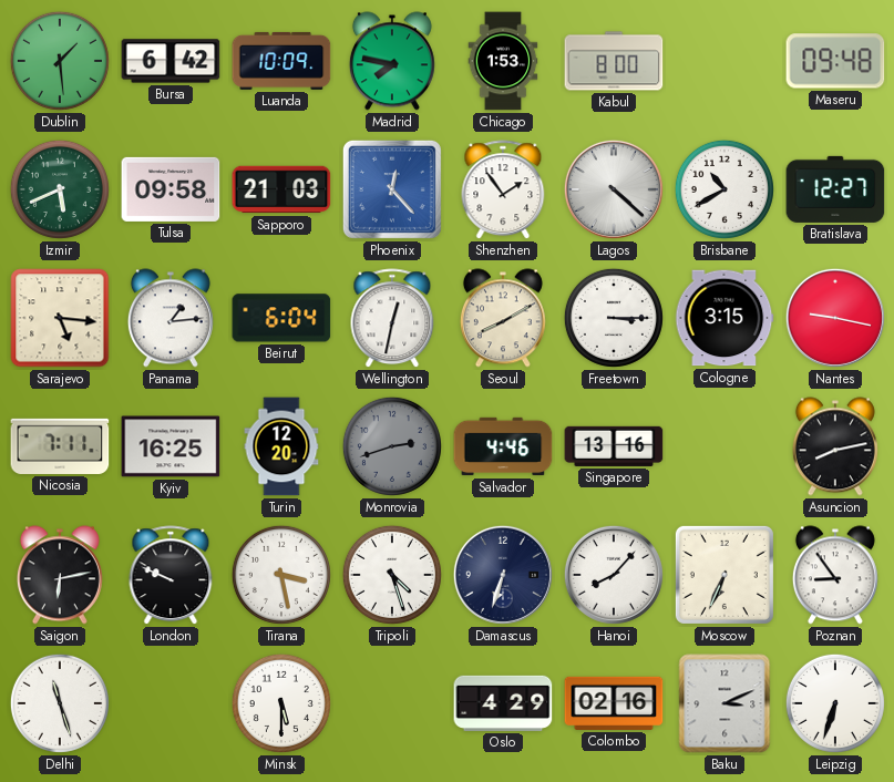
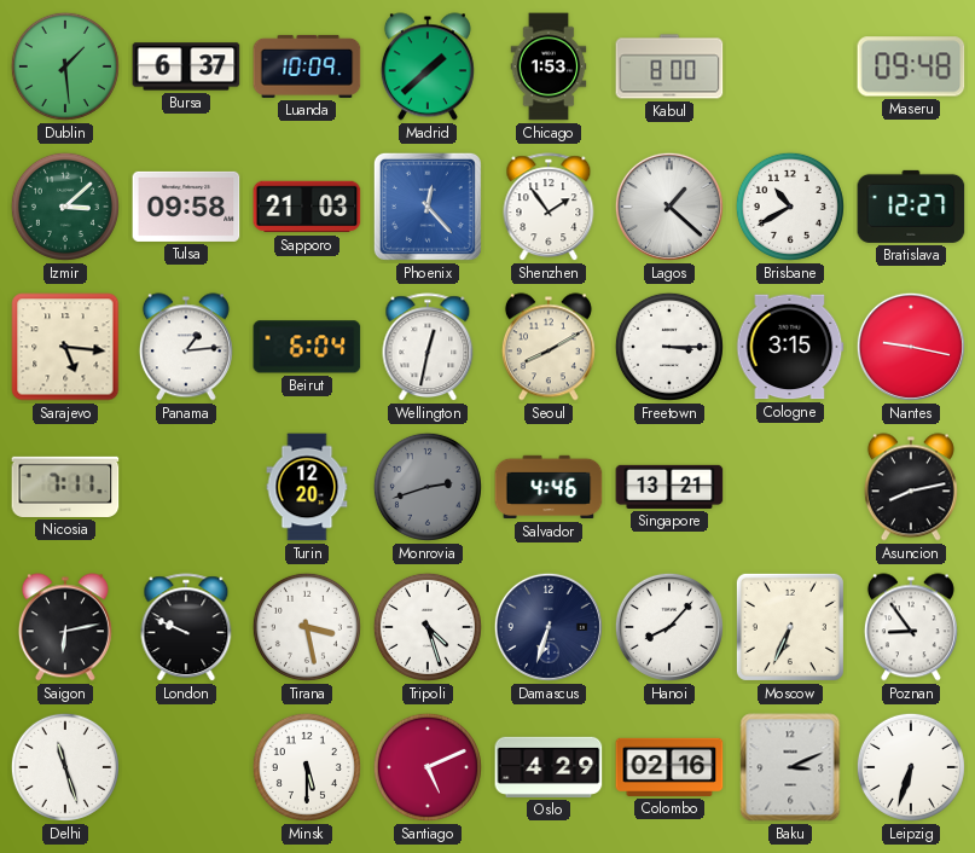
Bursa: 6:42 -> 6:37
Madrid: 7:47 -> 1:38
Izmir: 5:41 -> 3:08
Lagos: 4:22 -> 1:22
Kyiv: 16:25 -> none
Singapore: 13:16 -> 13:21
Santiago: none -> 5:11
